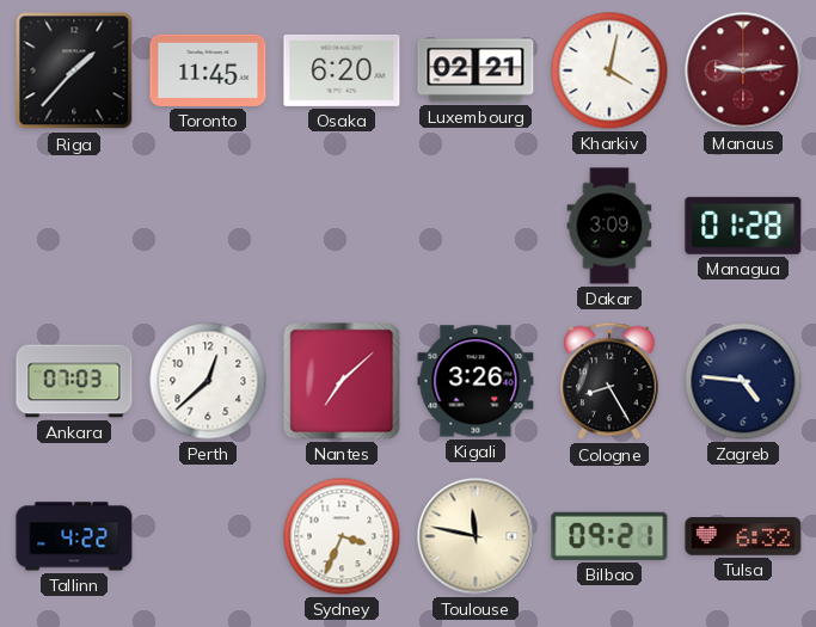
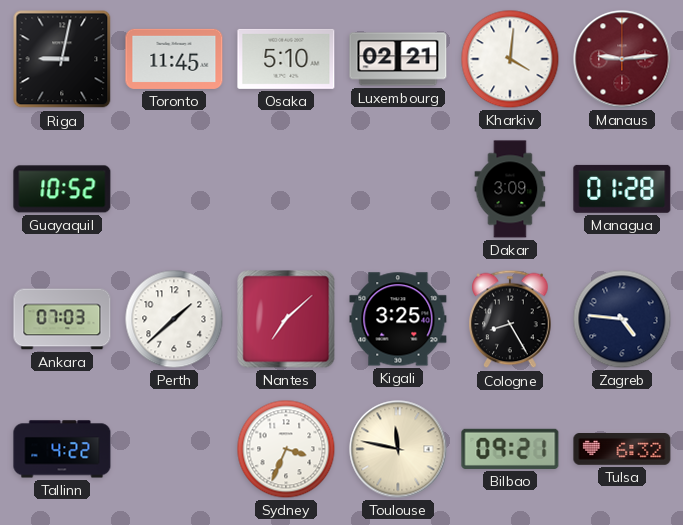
Riga: 1:37 -> 9:02
Osaka: 6:20 -> 5:10
Kharkiv: 4:02 -> 4:01
Guayaquil: none -> 10:52
Perth: 12:38 -> 1:38
Kigali: 3:26 -> 3:25
